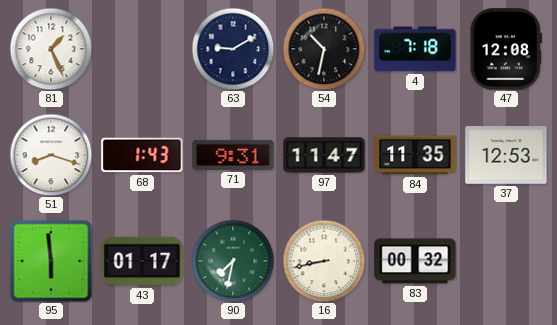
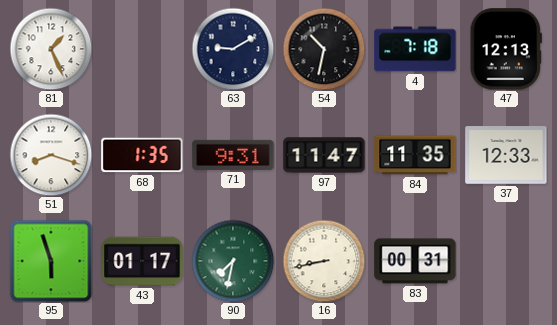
47: 12:08 -> 12:13
68: 1:43 -> 1:35
37: 12:53 -> 12:33
95: 5:59 -> 5:57
83: 00:32 -> 00:31
